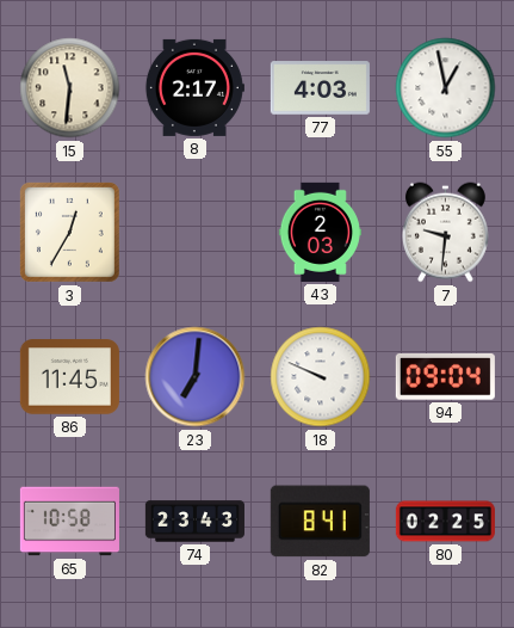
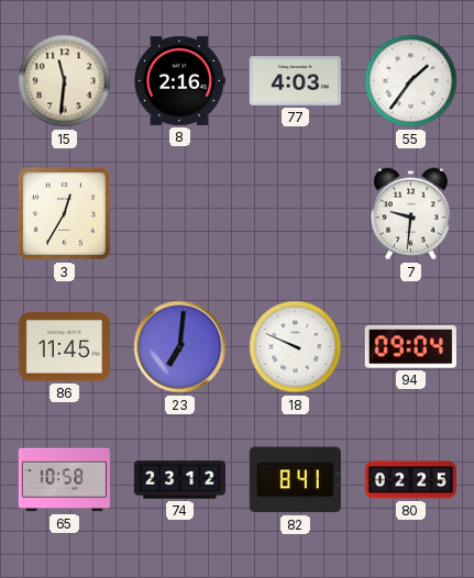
8: 2:17 -> 2:16
55: 12:58 -> 1:36
43: 2:03 -> none
74: 23:43 -> 23:12
